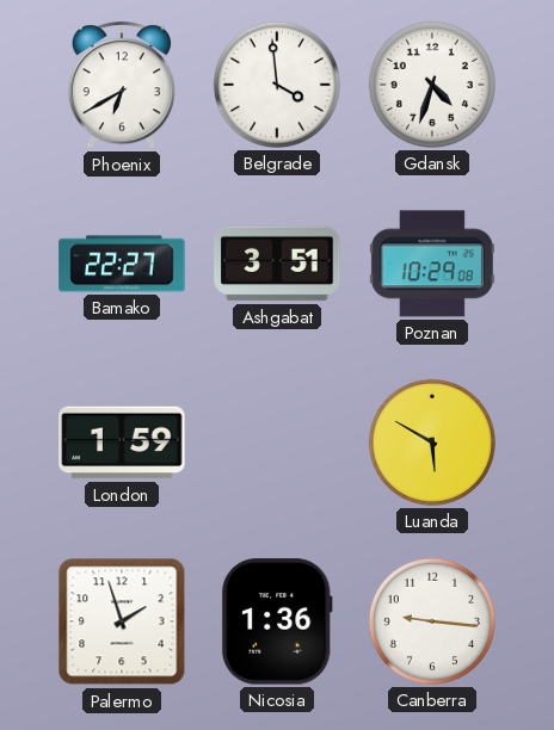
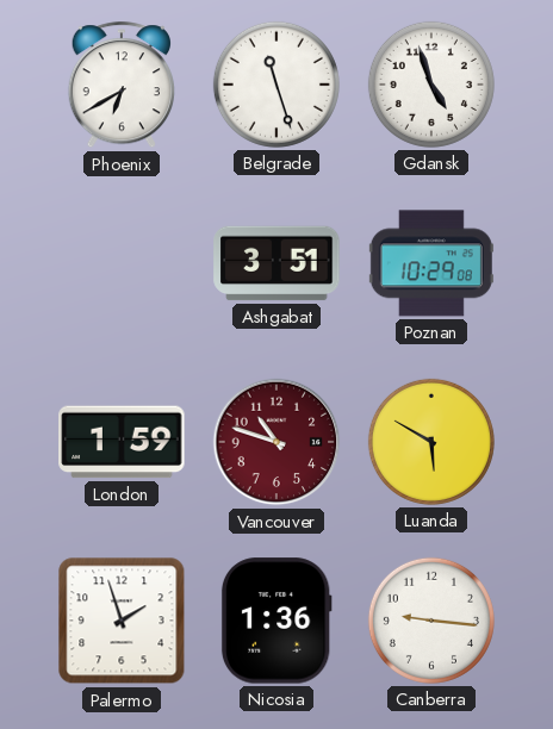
Belgrade: 3:59 -> 11:27
Gdansk: 4:33 -> 4:57
Bamako: 22:27 -> none
Vancouver: none -> 10:48
